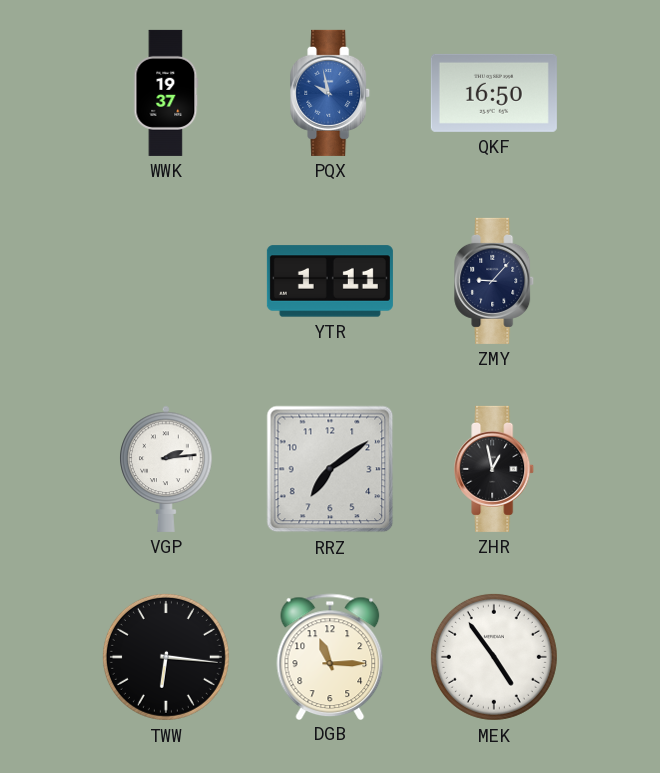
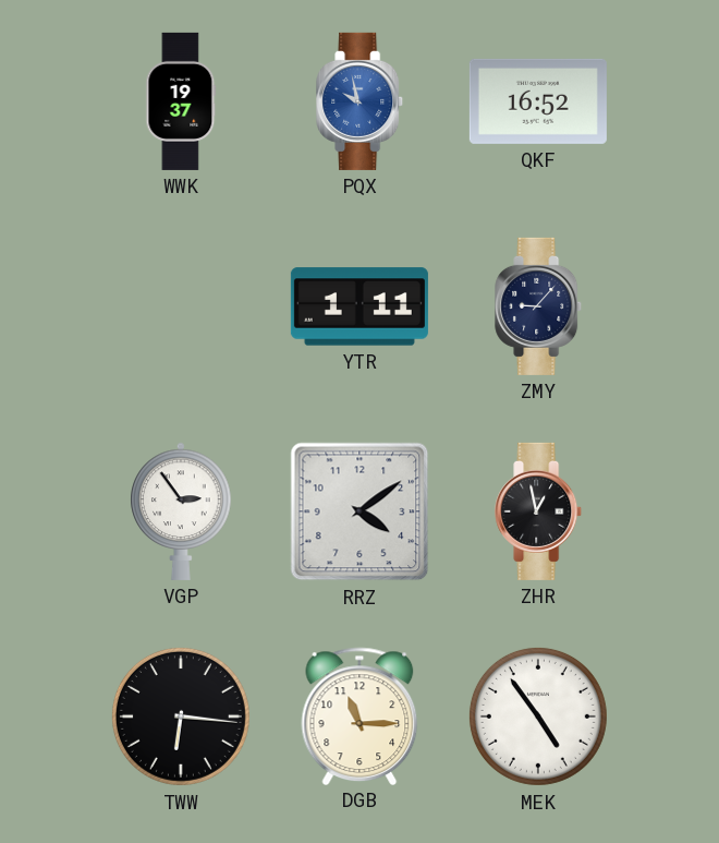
QKF: 16:50 -> 16:52
VGP: 2:14 -> 2:54
RRZ: 7:09 -> 4:09
